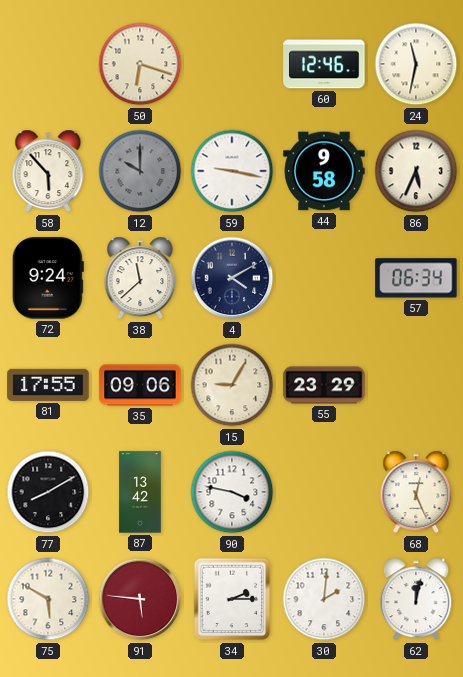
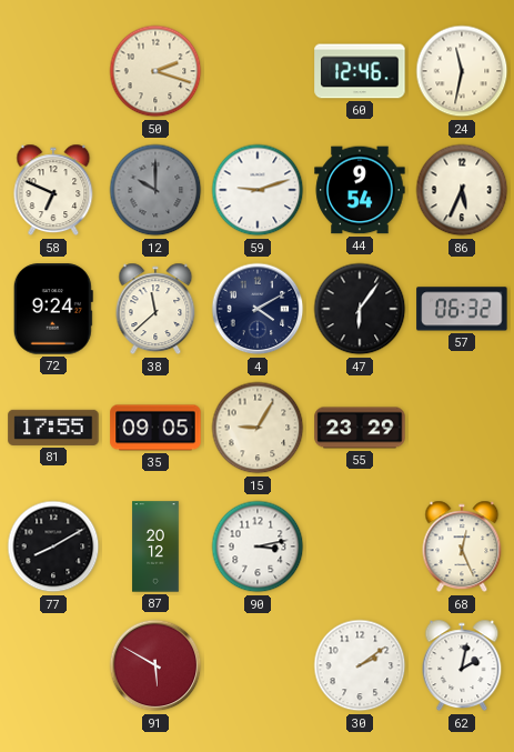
50: 6:18 -> 2:18
58: 5:53 -> 6:49
59: 9:17 -> 9:12
44: 9:58 -> 9:54
47: none -> 6:06
57: 06:34 -> 06:32
35: 09:06 -> 09:05
87: 13:42 -> 20:12
90: 3:47 -> 3:13
75: 5:50 -> none
91: 5:46 -> 5:50
34: 2:15 -> none
30: 2:01 -> 2:09
62: 12:02 -> 2:02
